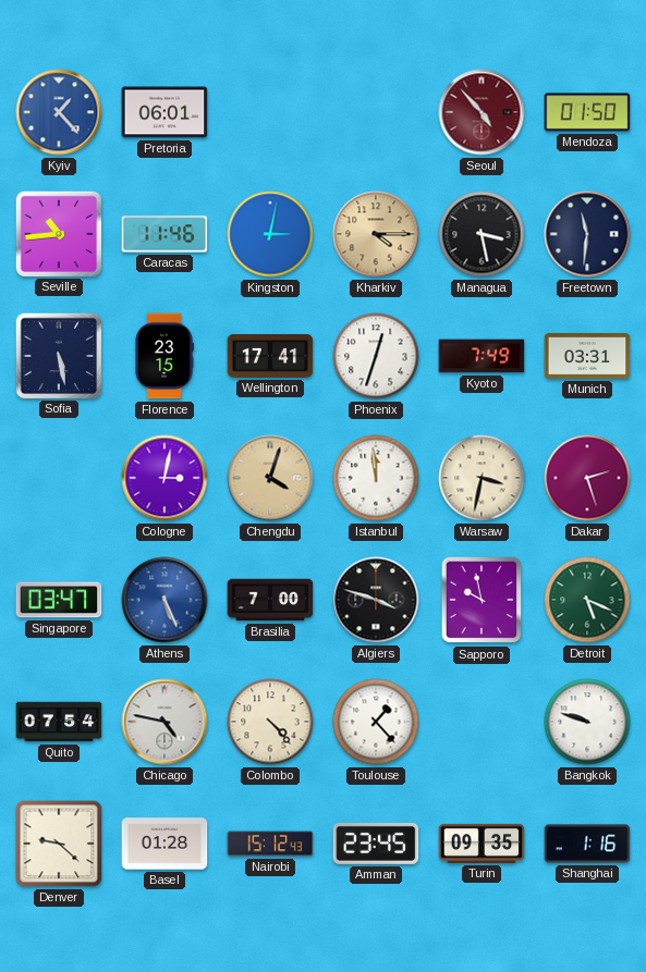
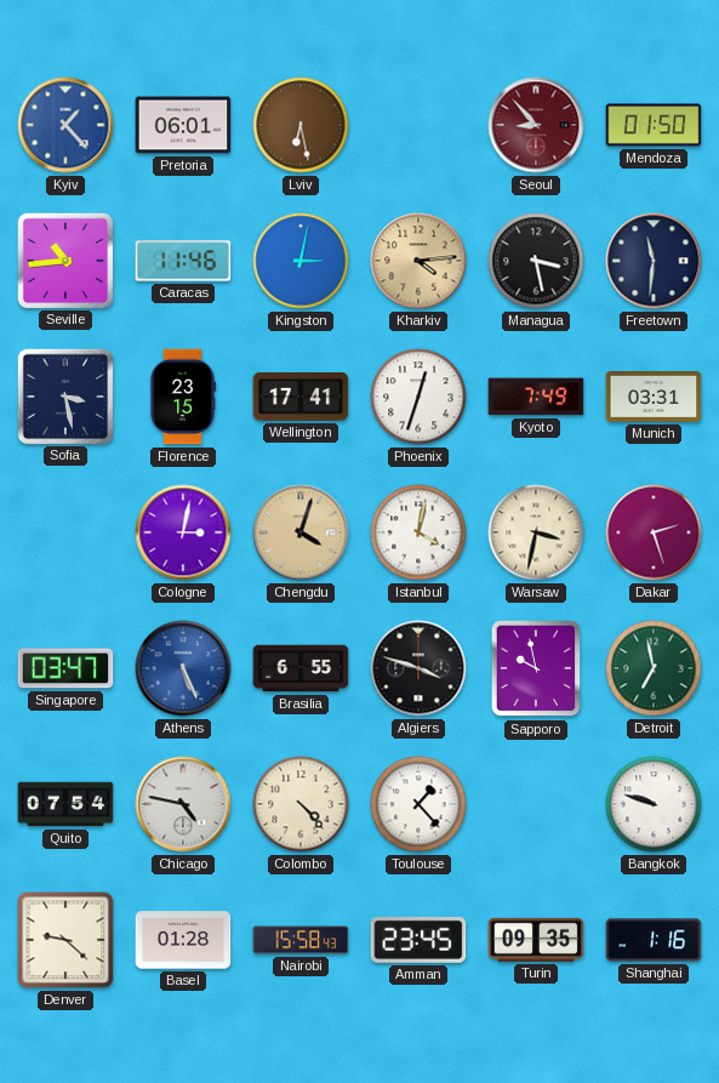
Lviv: none -> 6:28
Seoul: 4:53 -> 8:53
Kharkiv: 4:15 -> 4:14
Sofia: 5:28 -> 3:28
Istanbul: 11:59 -> 4:02
Brasilia: 7:00 -> 6:55
Detroit: 5:19 -> 6:58
Nairobi: 15:12 -> 15:58
